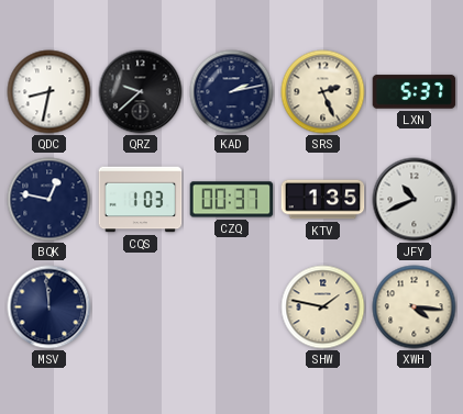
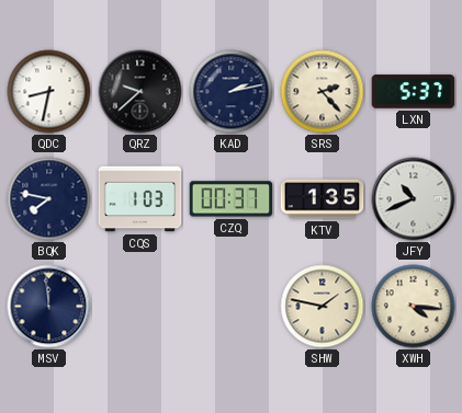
SRS: 2:26 -> 2:23
BQK: 12:47 -> 7:47
